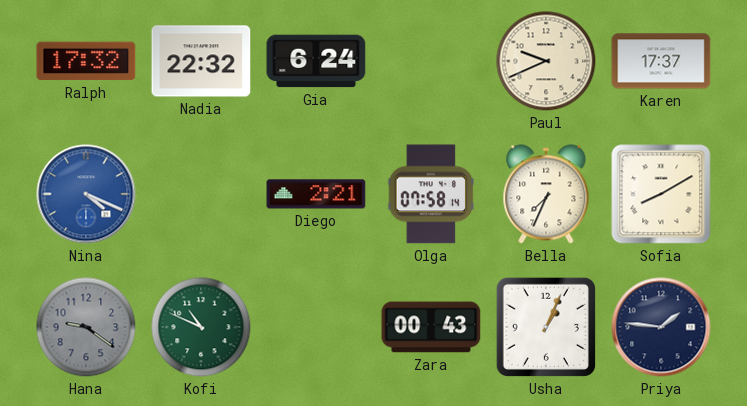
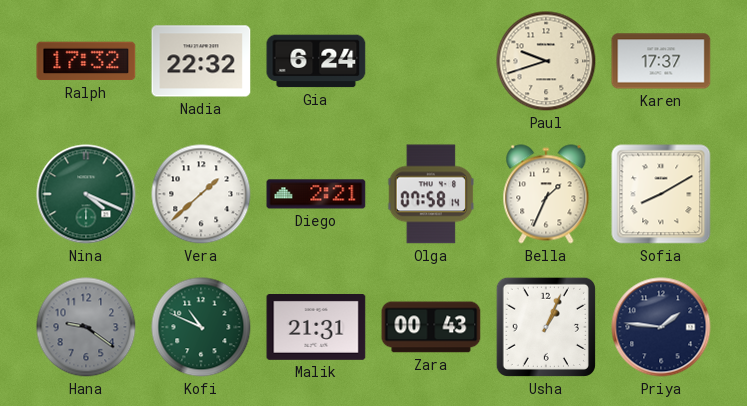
Paul: 9:41 -> 9:42
Nina dial: blue -> green
Vera: none -> 1:38
Bella: 7:34 -> 1:34
Malik: none -> 21:31
